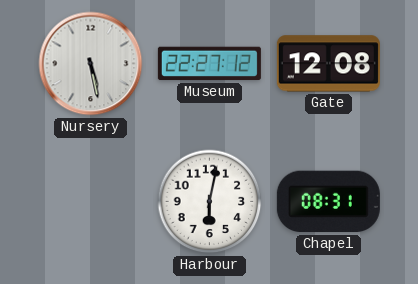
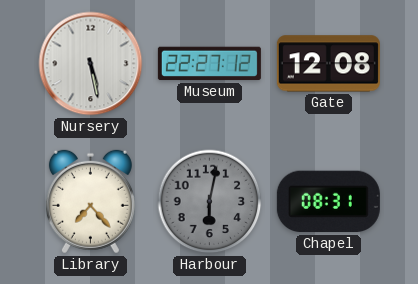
Library: none -> 7:23
Harbour dial: white -> grey
